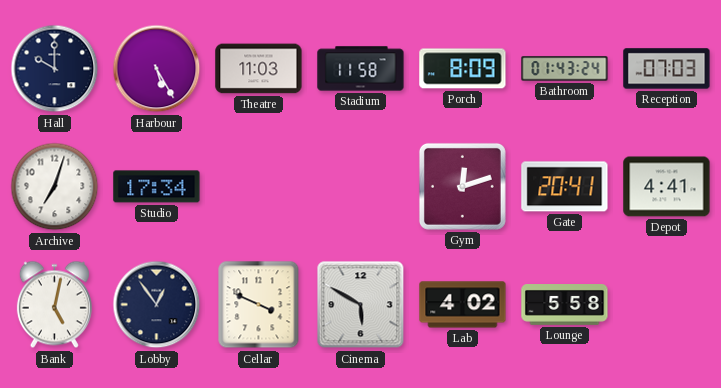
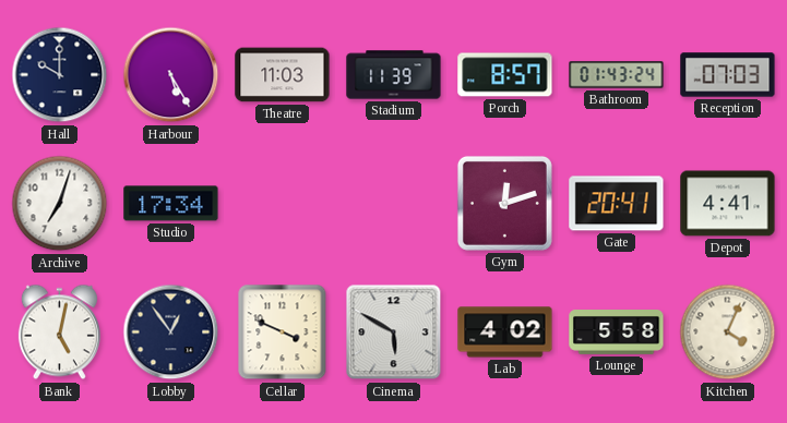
Stadium: 11:58 -> 11:39
Porch: 8:09 -> 8:57
Kitchen: none -> 4:04
